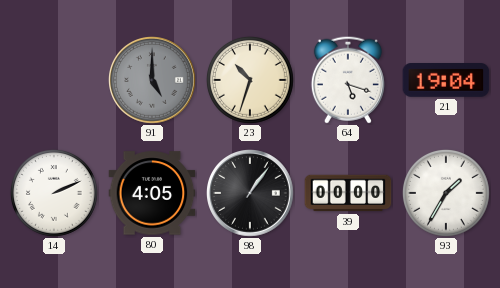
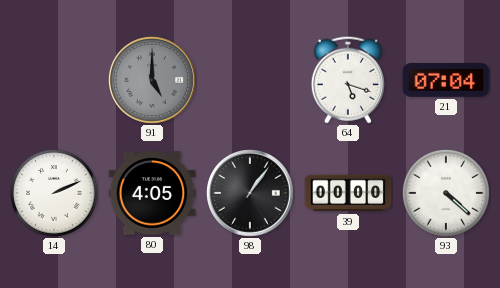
23: 10:33 -> none
21: 19:04 -> 07:04
93: 1:35 -> 4:22
